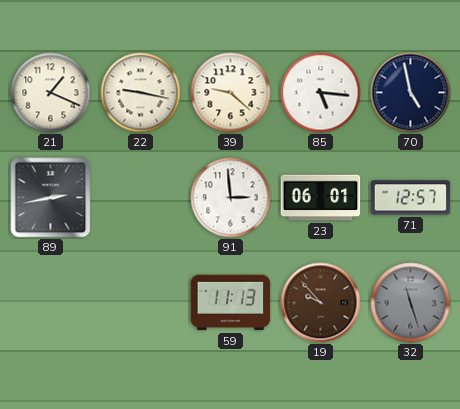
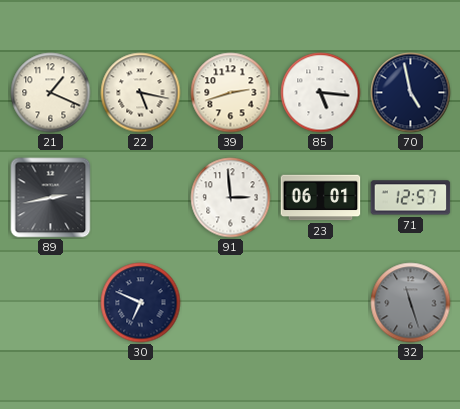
22: 9:17 -> 5:17
39: 9:22 -> 2:42
30: none -> 6:49
59: 11:13 -> none
19: 9:53 -> none
